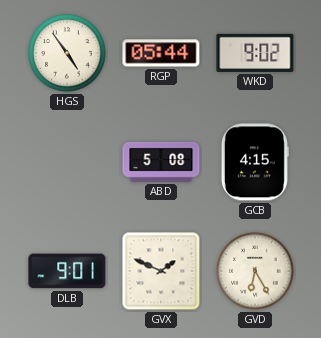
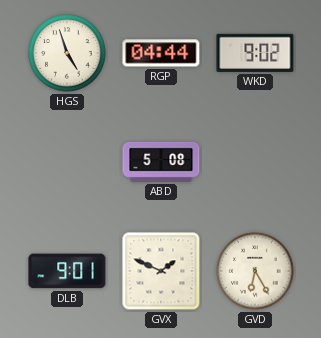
HGS: 4:54 -> 4:57
RGP: 05:44 -> 04:44
GCB: 4:15 -> none
